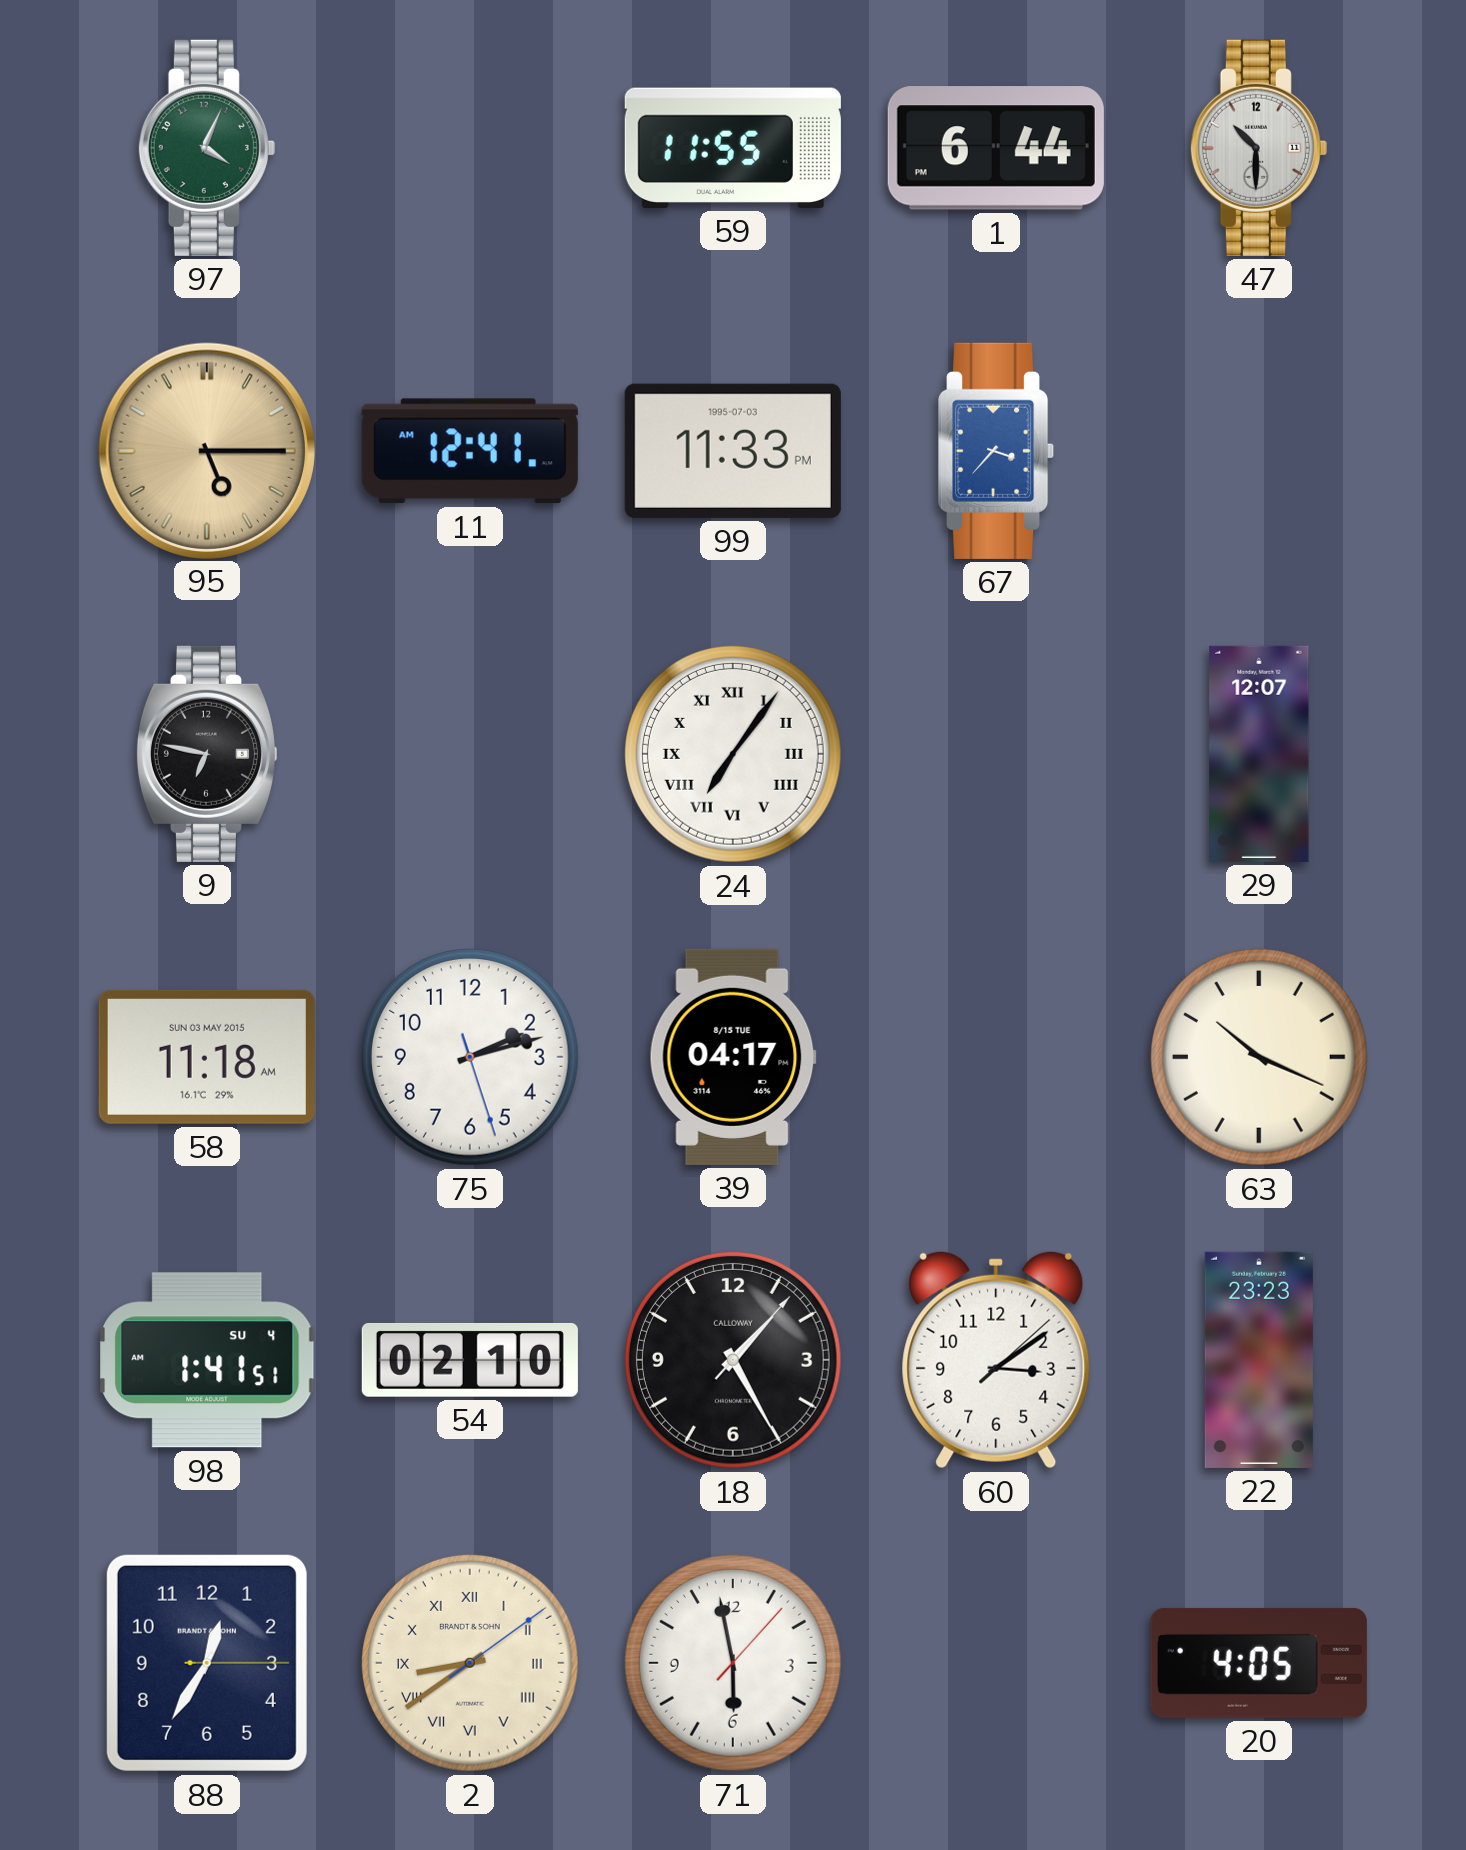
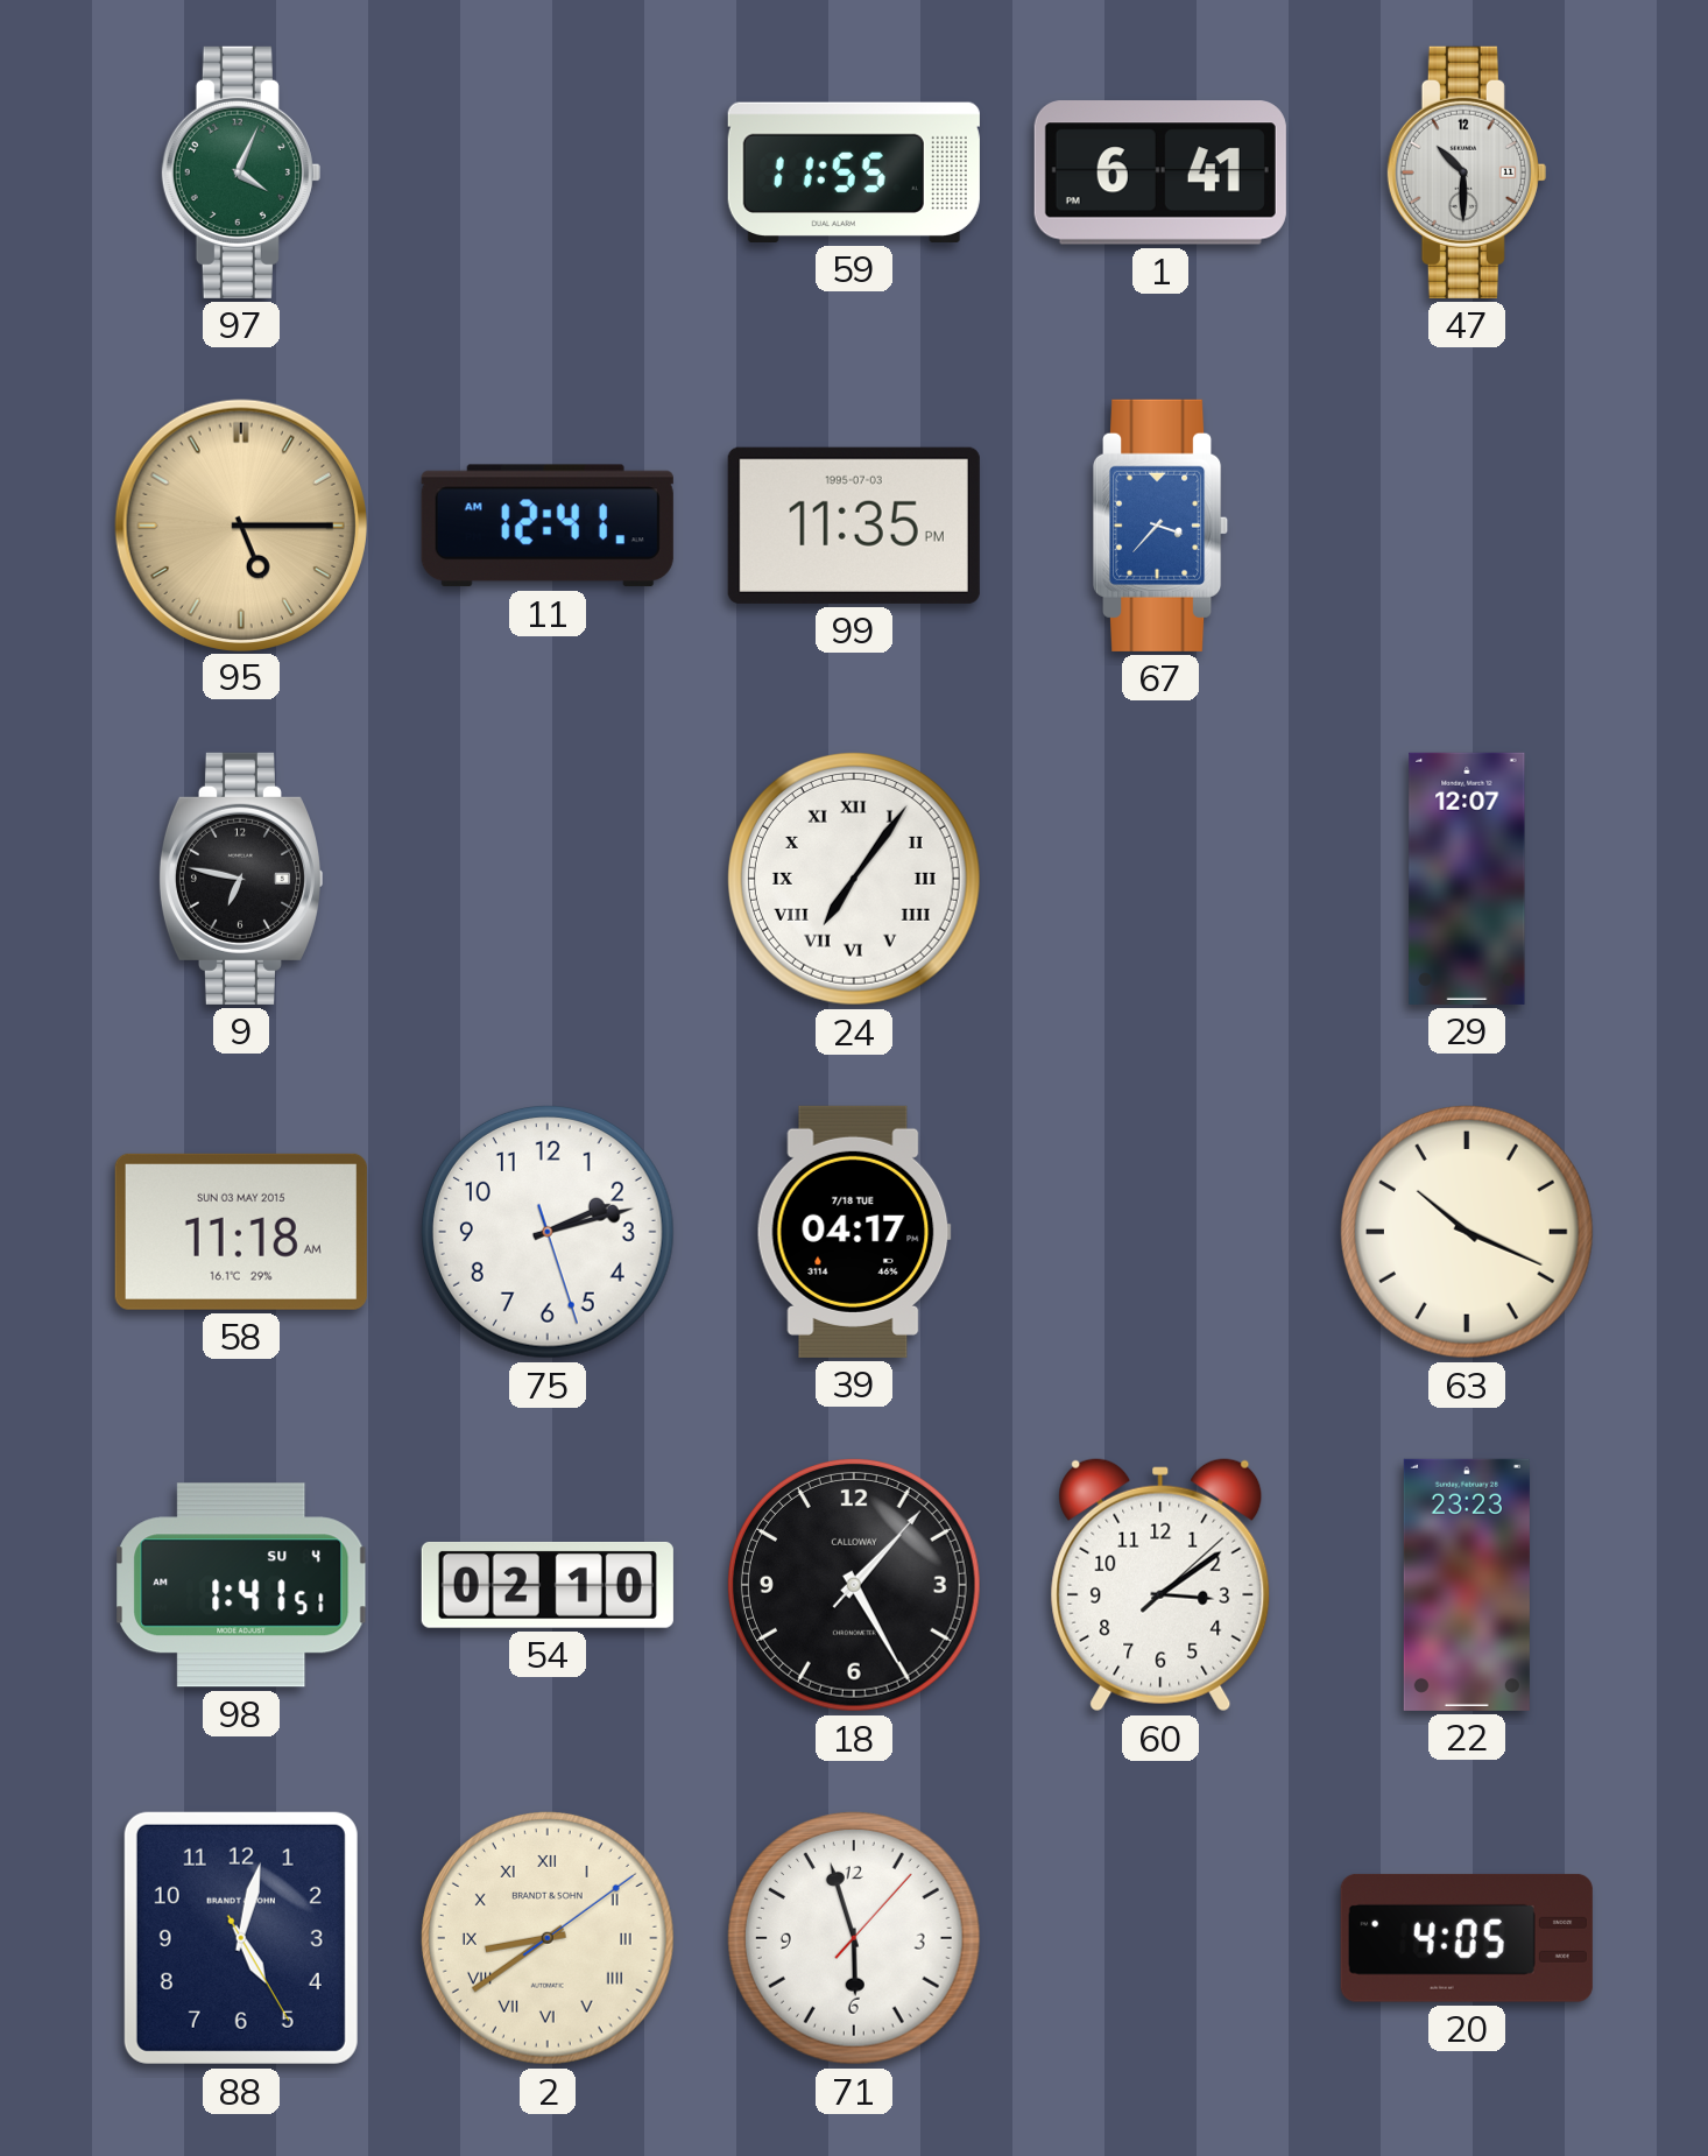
1: 6:44 -> 6:41
99: 11:33 -> 11:35
39 date: 8/15 TUE -> 7/18 TUE
88: 12:35 -> 5:02
71: 5:58 -> 5:57
